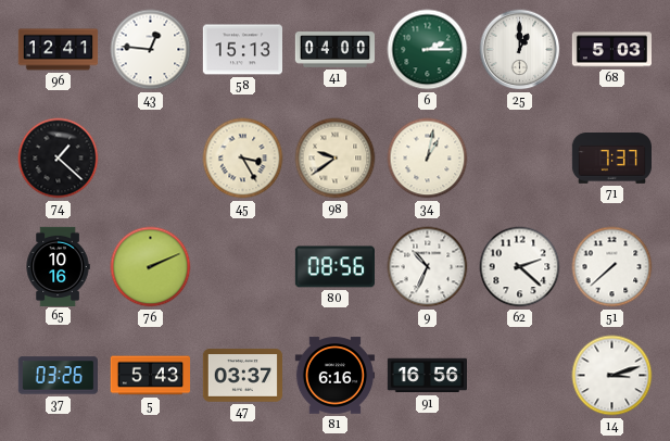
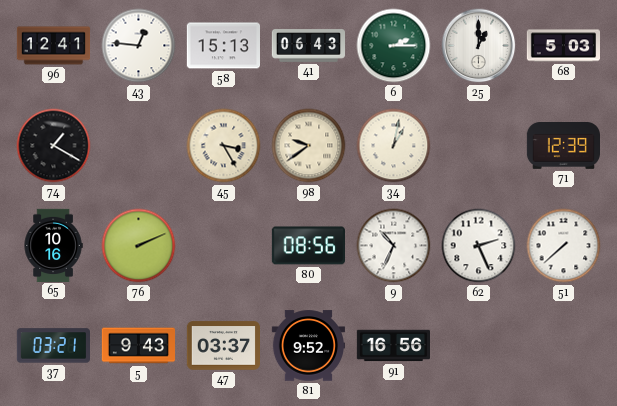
41: 04:00 -> 06:43
74: 1:22 -> 1:20
71: 7:37 -> 12:39
62: 2:22 -> 2:26
37: 03:26 -> 03:21
5: 5:43 -> 9:43
81: 6:16 -> 9:52
14: 3:12 -> none
